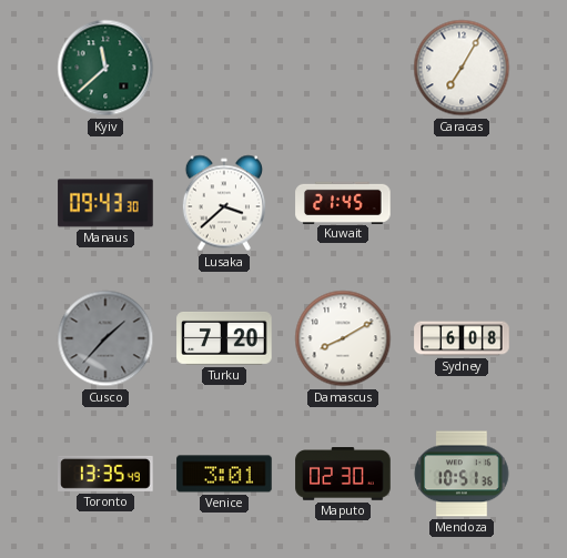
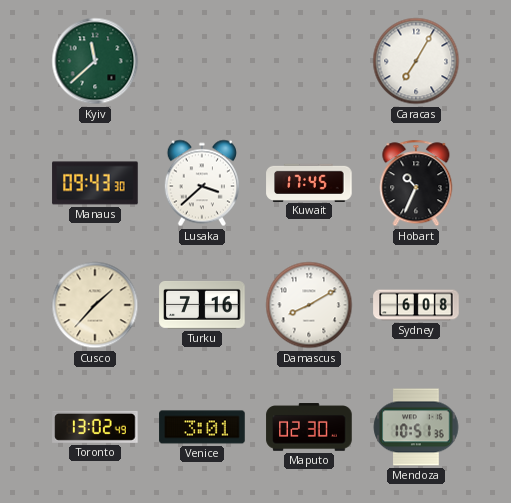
Kuwait: 21:45 -> 17:45
Hobart: none -> 10:34
Cusco dial: grey -> cream
Turku: 7:20 -> 7:16
Toronto: 13:35 -> 13:02
